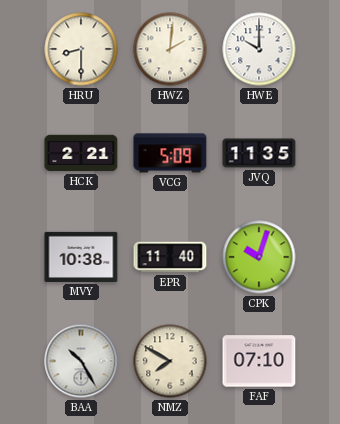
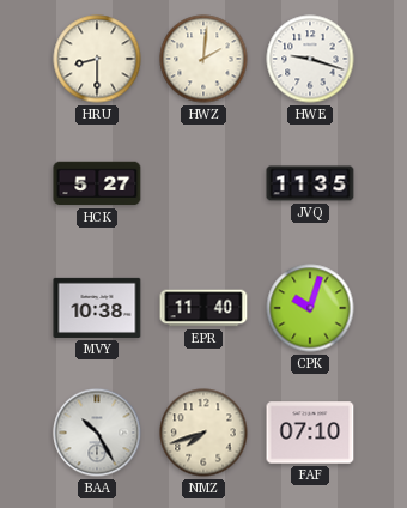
HWE: 10:00 -> 9:18
HCK: 2:21 -> 5:27
VCG: 5:09 -> none
NMZ: 7:50 -> 7:42
